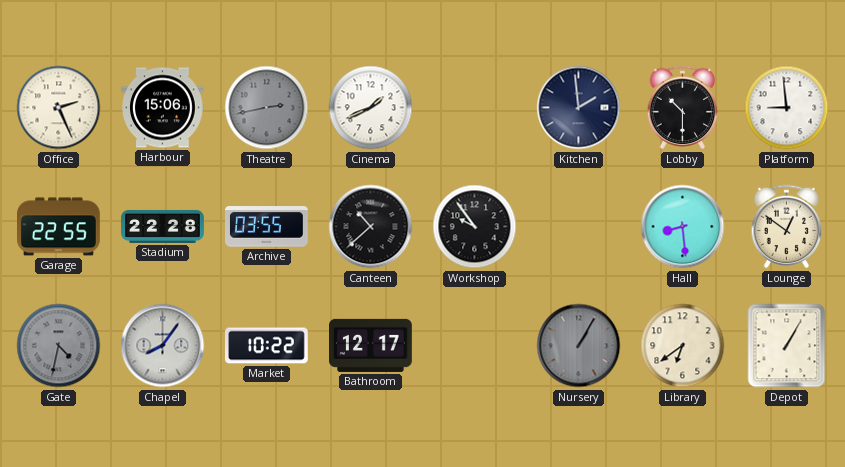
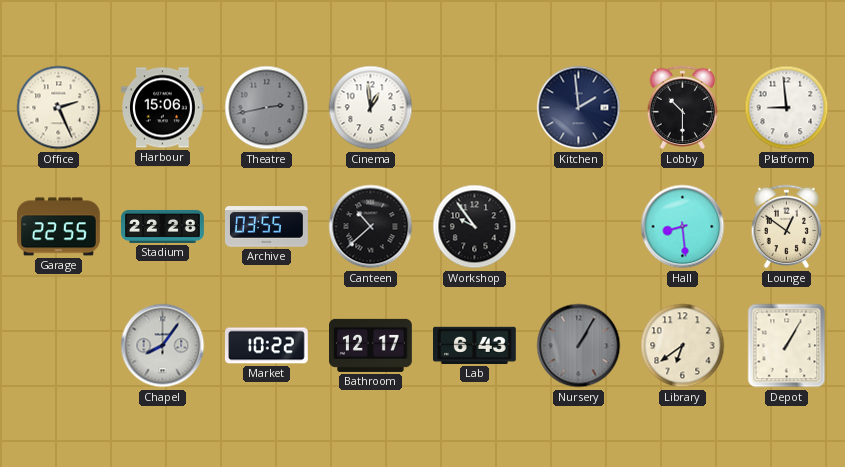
Cinema: 1:41 -> 12:59
Gate: 4:32 -> none
Lab: none -> 6:43
